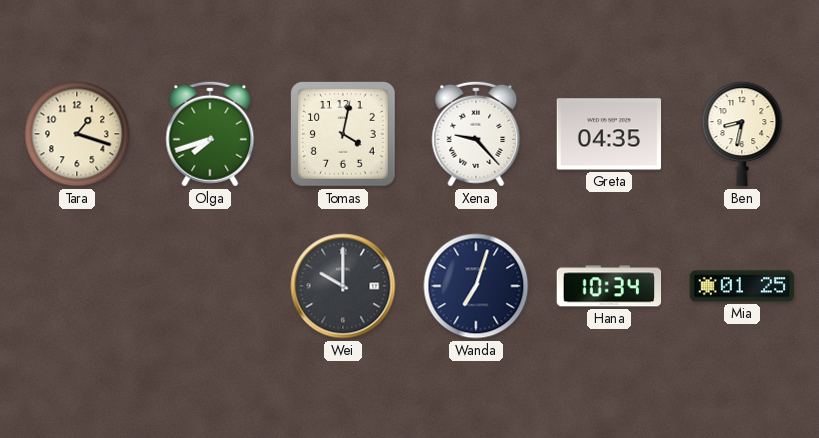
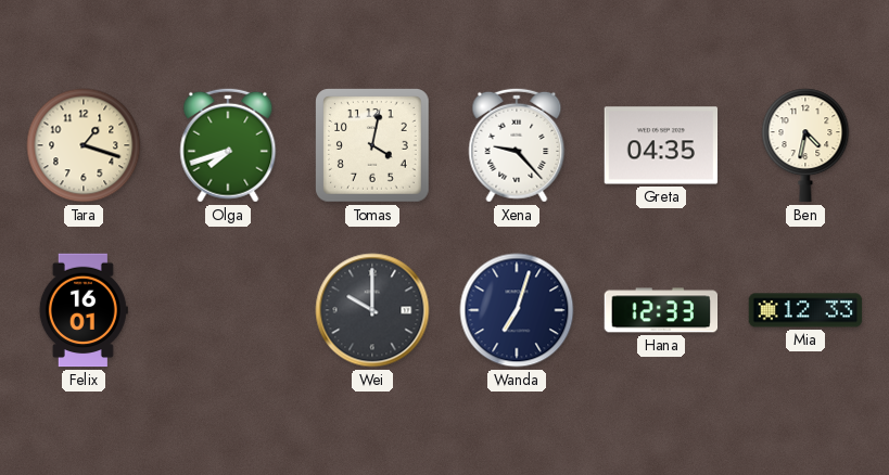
Ben: 8:32 -> 4:32
Felix: none -> 16:01
Hana: 10:34 -> 12:33
Mia: 01:25 -> 12:33
